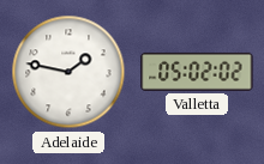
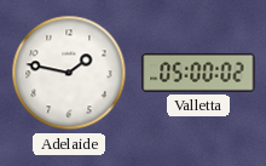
Valletta: 05:02 -> 05:00
